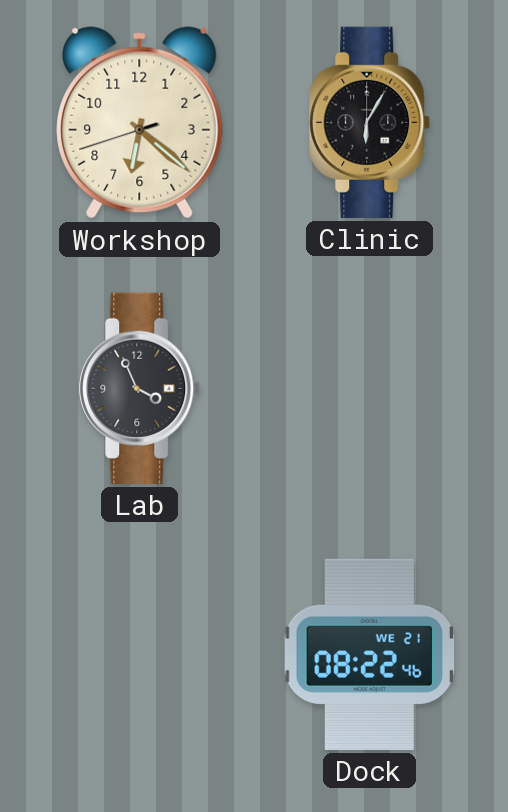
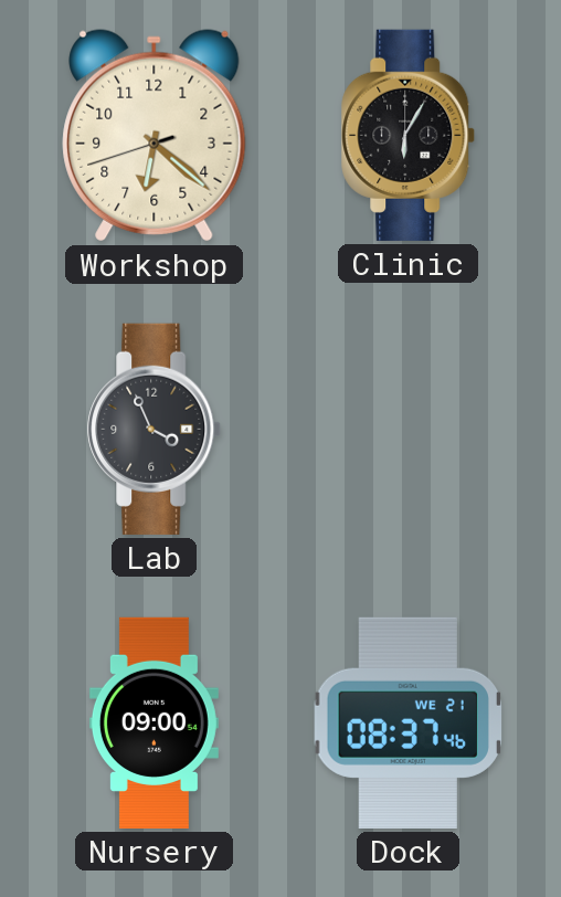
Nursery: none -> 09:00
Dock: 08:22 -> 08:37
